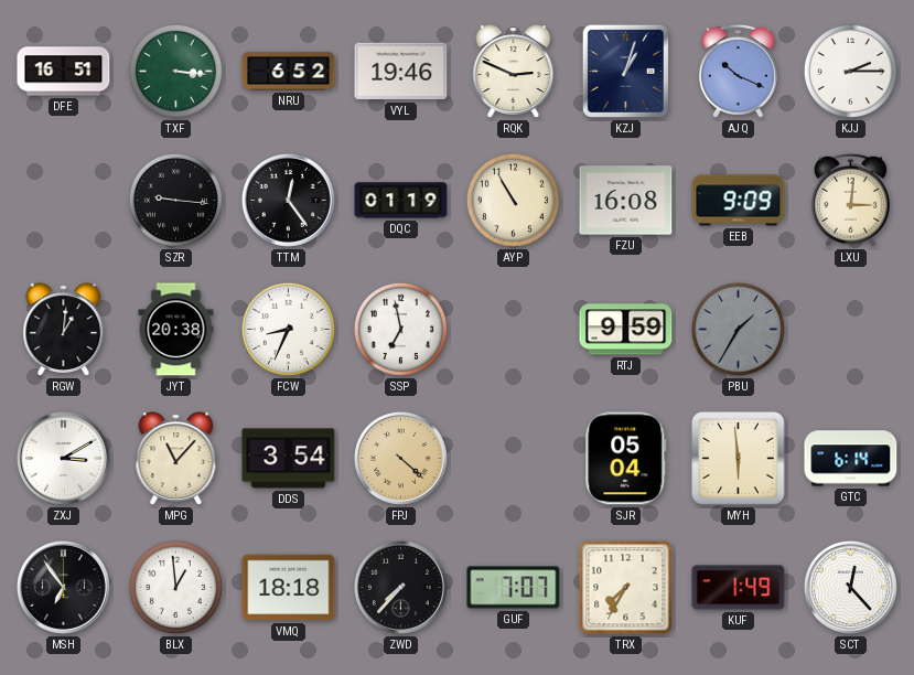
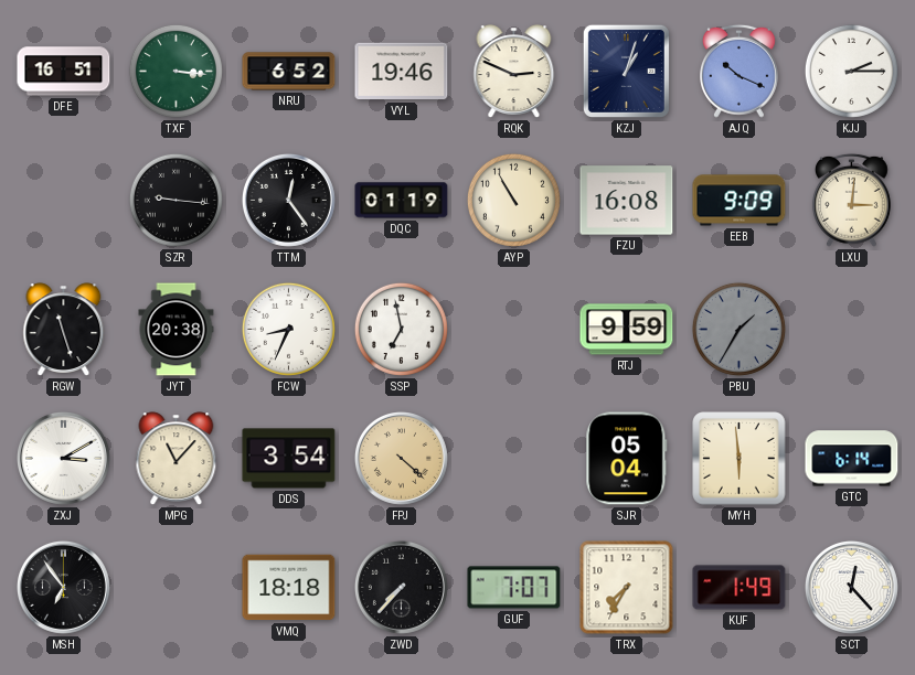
RGW: 1:01 -> 11:27
BLX: 12:59 -> none
